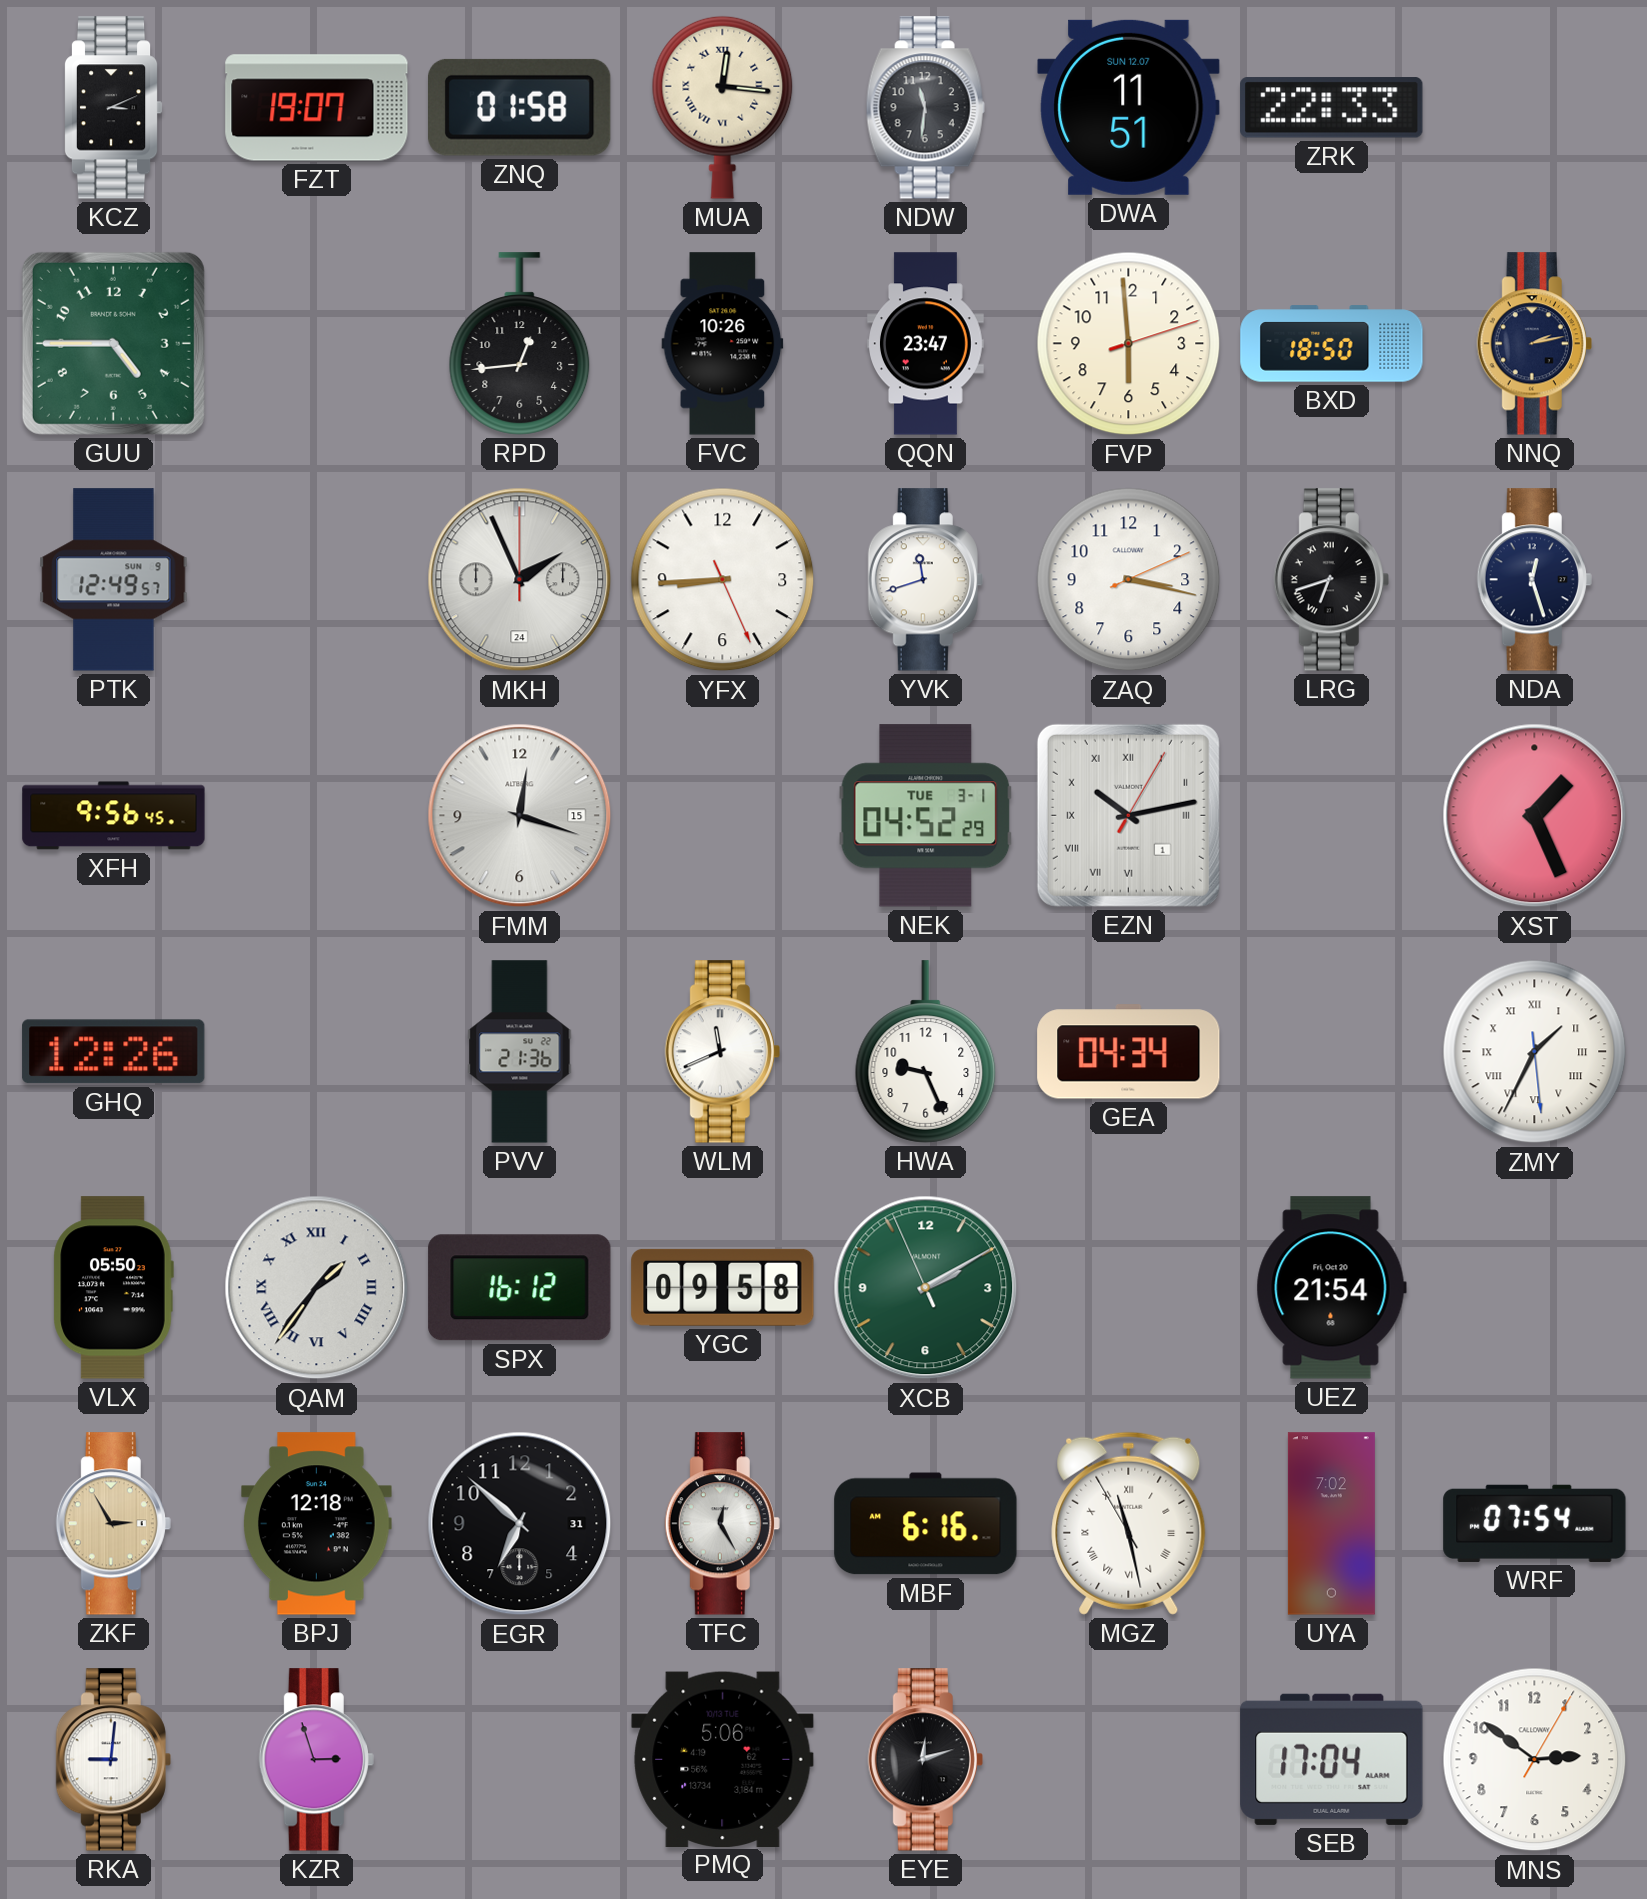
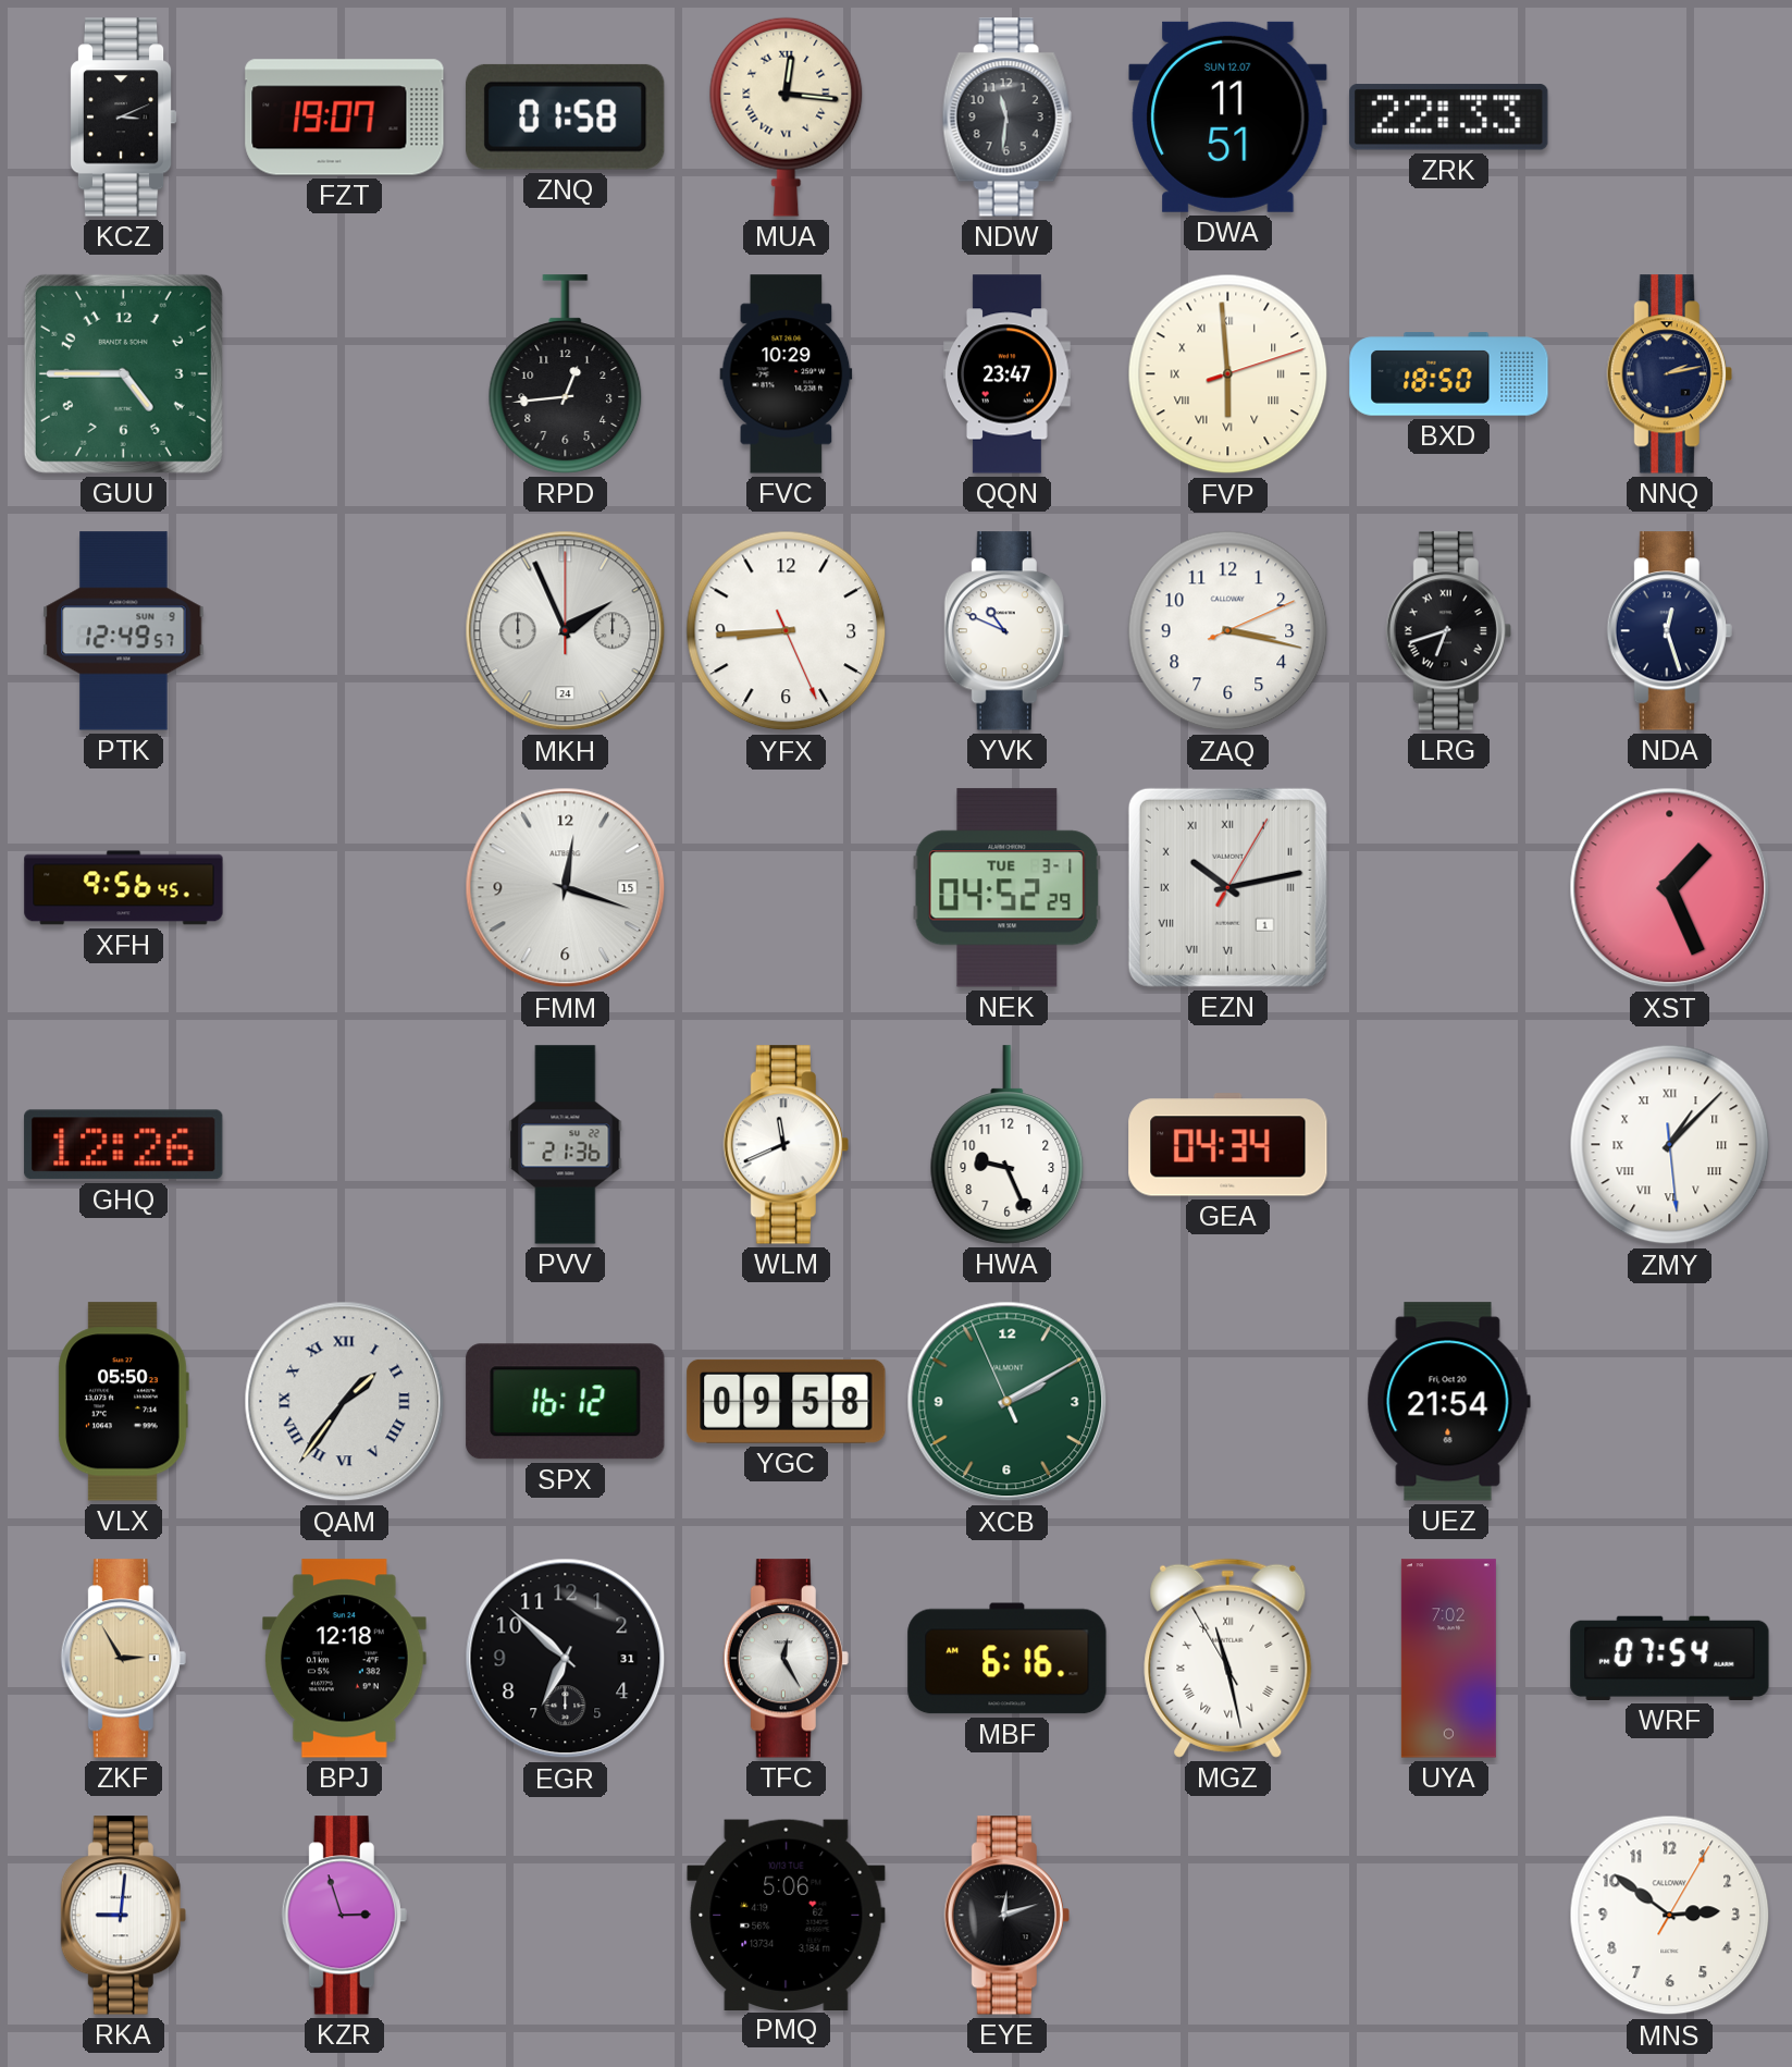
FVC: 10:26 -> 10:29
FVP numerals: Arabic -> Roman
YVK: 11:42 -> 10:49
ZMY: 1:34 -> 1:07
SEB: 17:04 -> none
